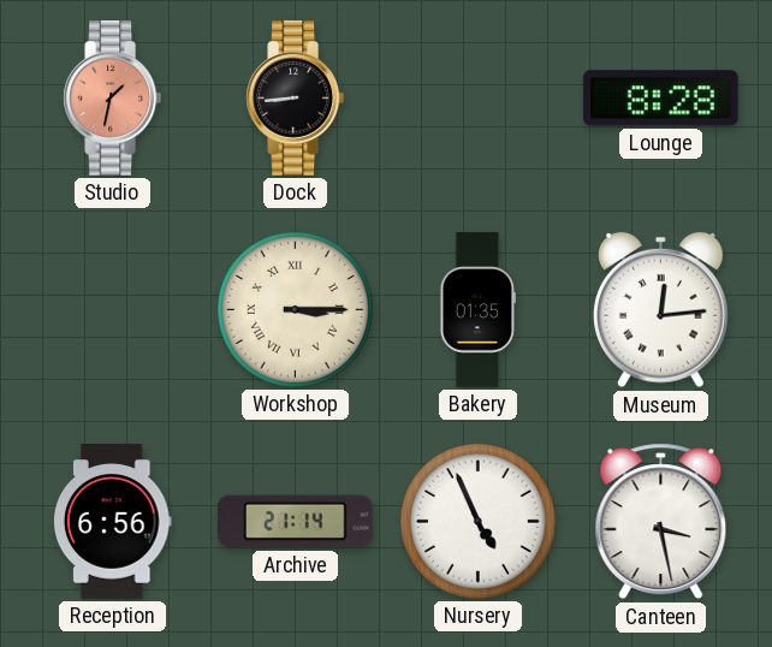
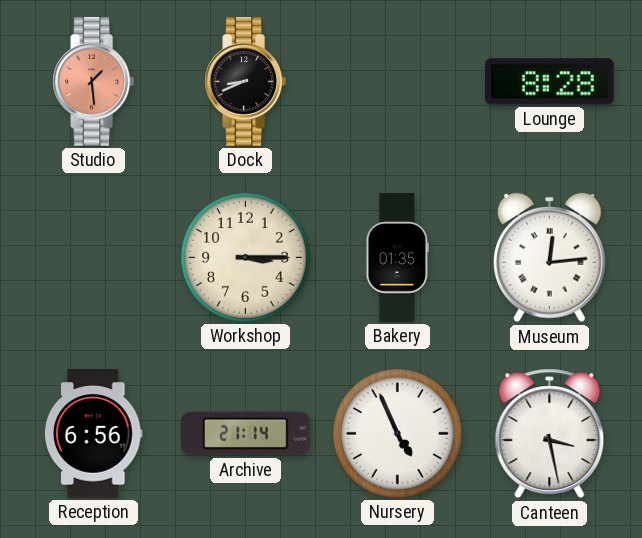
Studio: 1:32 -> 1:29
Dock: 8:44 -> 8:41
Workshop numerals: Roman -> Arabic
